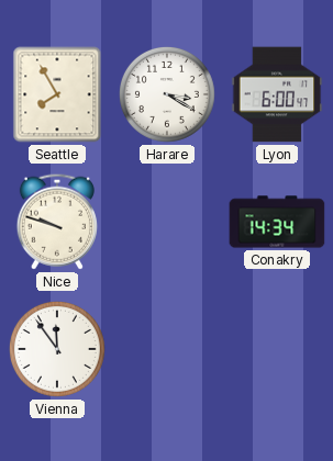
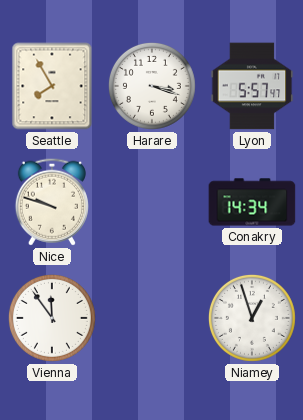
Harare: 3:20 -> 3:18
Lyon: 6:00 -> 5:57
Niamey: none -> 12:57
